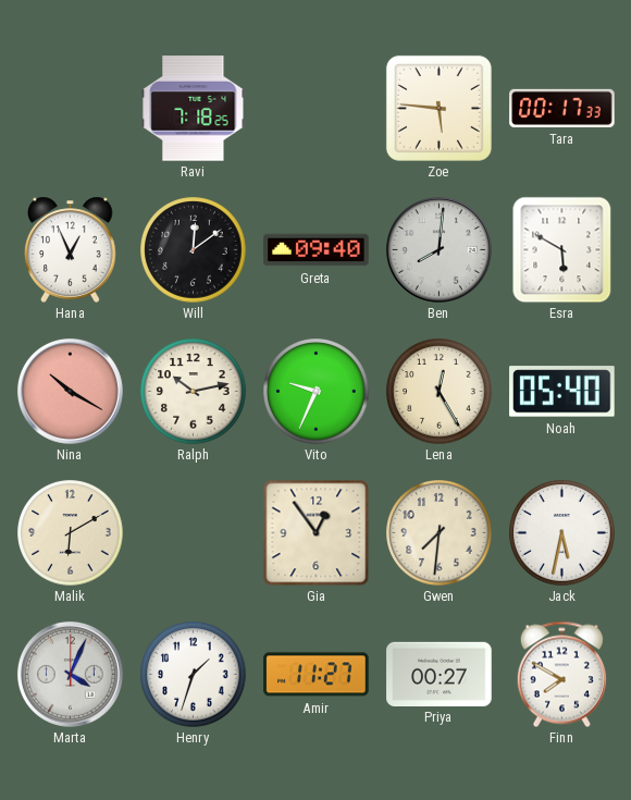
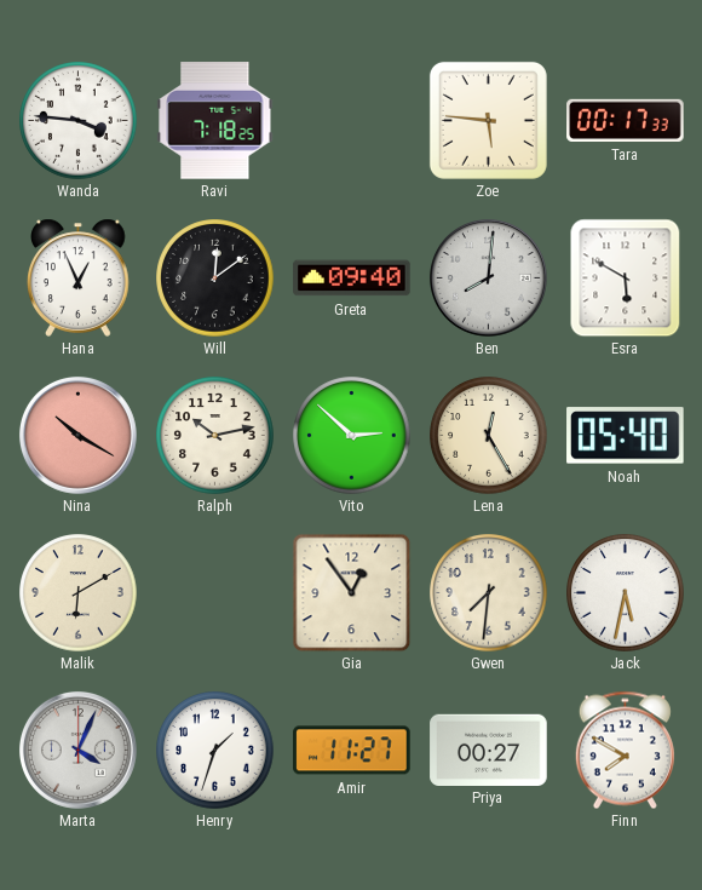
Wanda: none -> 3:46
Vito: 9:34 -> 2:52
